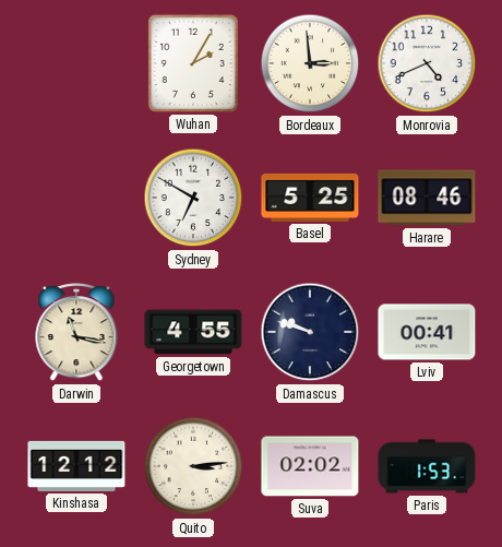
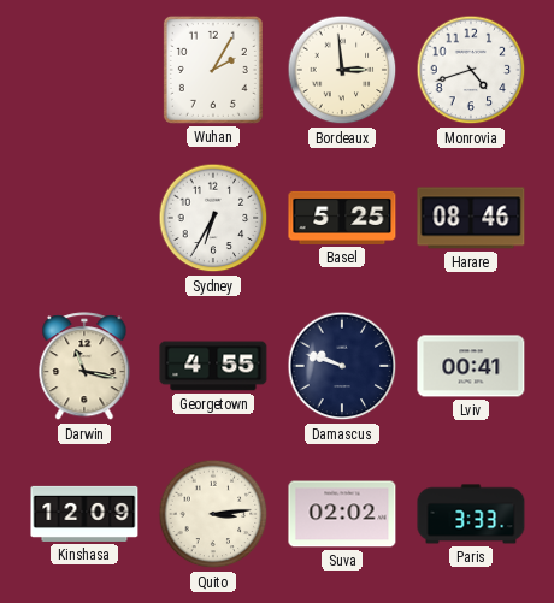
Monrovia: 4:41 -> 4:42
Sydney: 6:50 -> 6:35
Kinshasa: 12:12 -> 12:09
Paris: 1:53 -> 3:33
